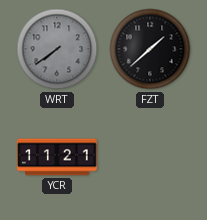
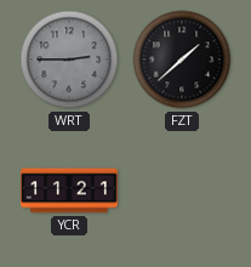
WRT: 7:39 -> 2:45
